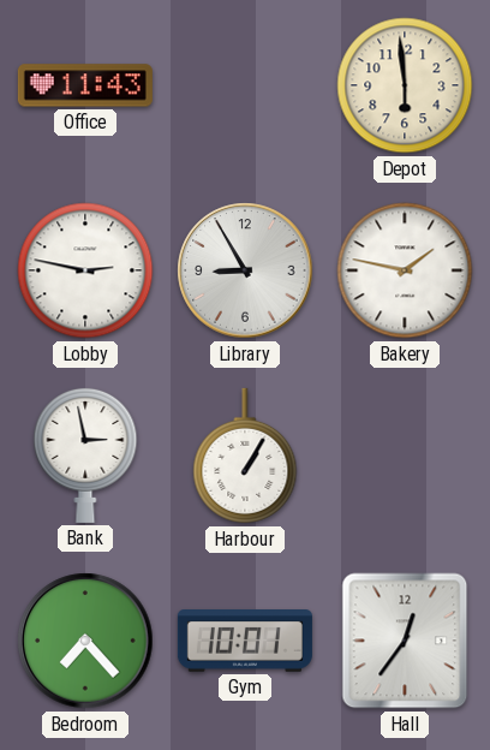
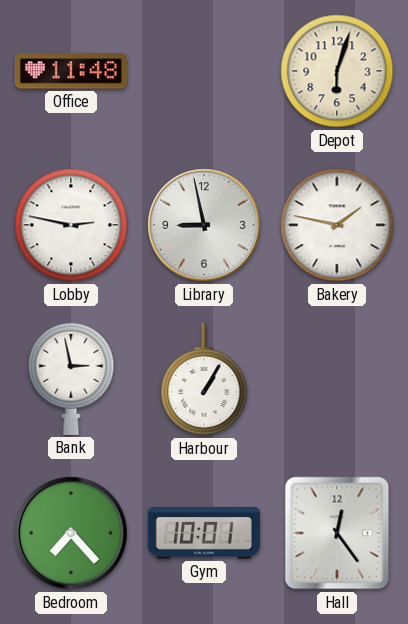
Office: 11:43 -> 11:48
Depot: 5:59 -> 6:03
Library: 8:55 -> 8:58
Hall: 12:36 -> 12:24
